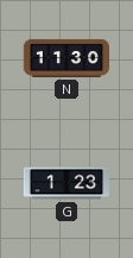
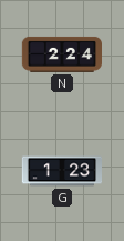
N: 11:30 -> 2:24
